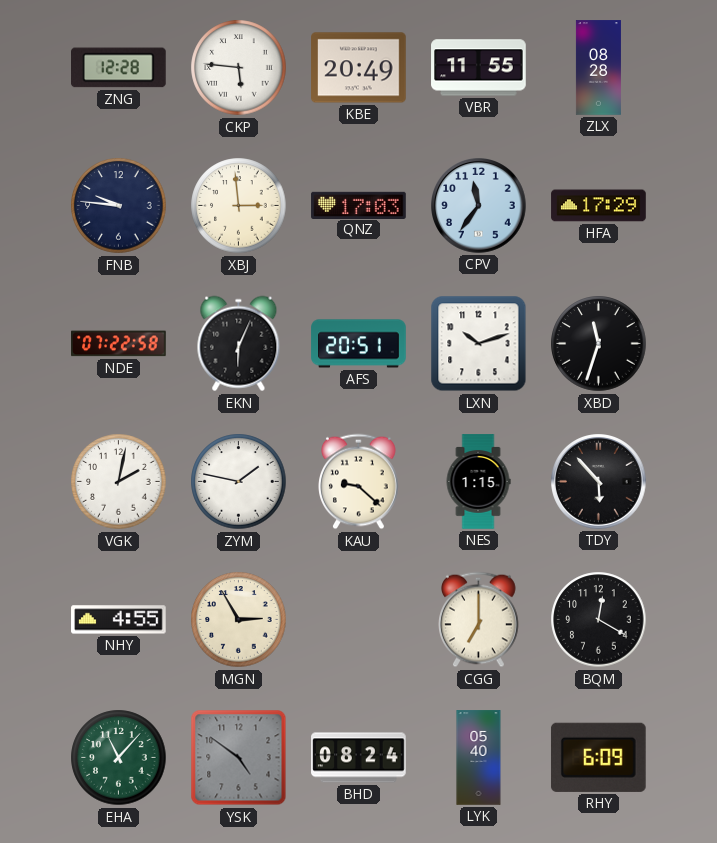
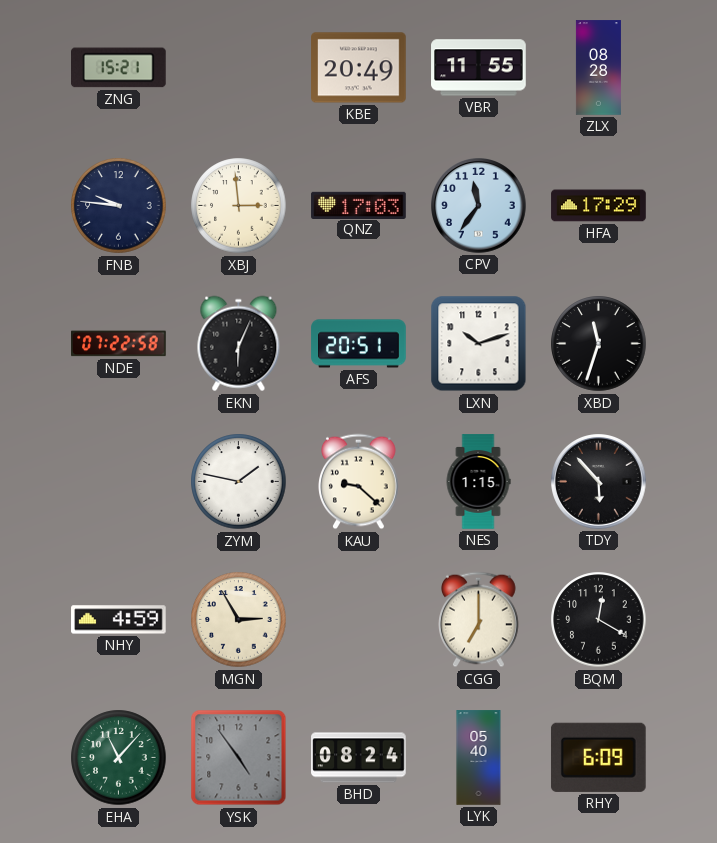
ZNG: 12:28 -> 15:21
CKP: 5:46 -> none
VGK: 2:02 -> none
NHY: 4:55 -> 4:59
YSK: 4:51 -> 4:54
